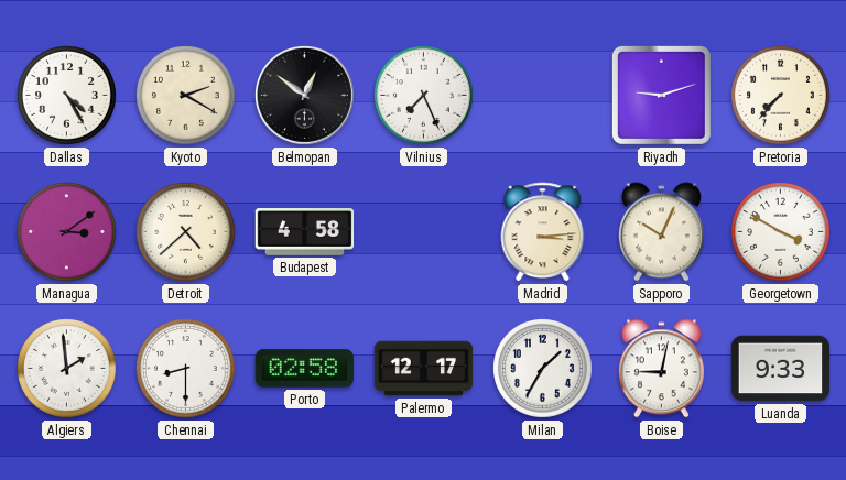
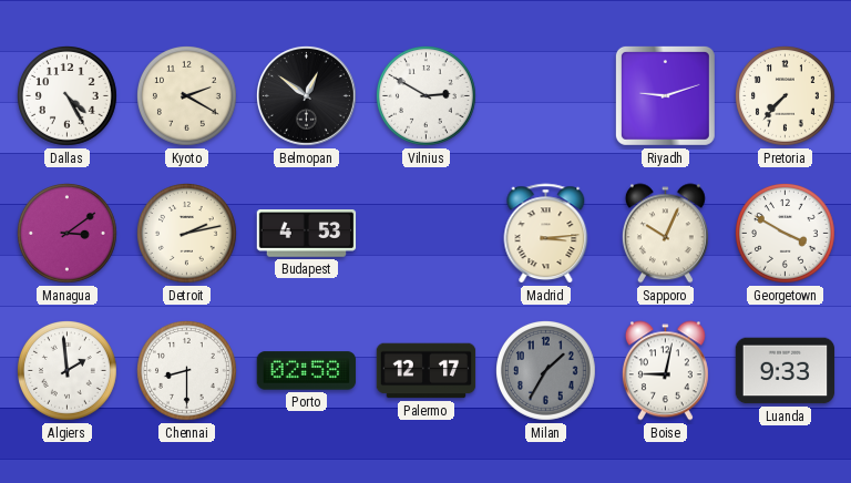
Vilnius: 7:26 -> 2:50
Detroit: 4:38 -> 2:13
Budapest: 4:58 -> 4:53
Milan dial: white -> grey
